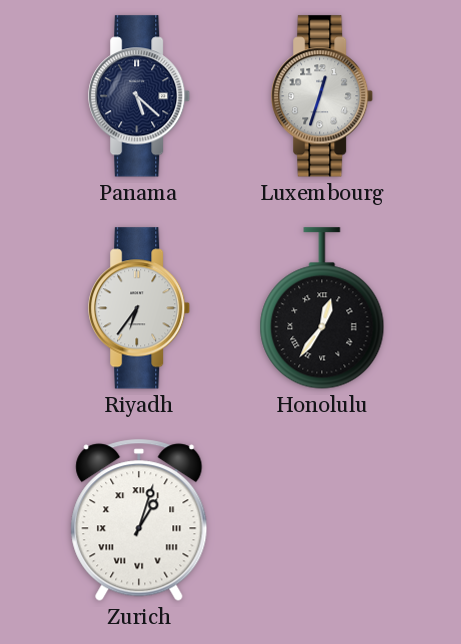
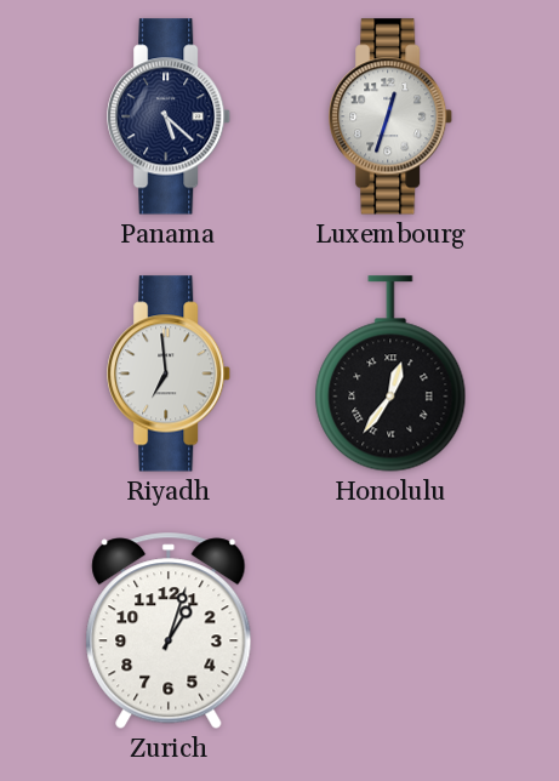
Riyadh: 6:36 -> 6:59
Zurich numerals: Roman -> Arabic
